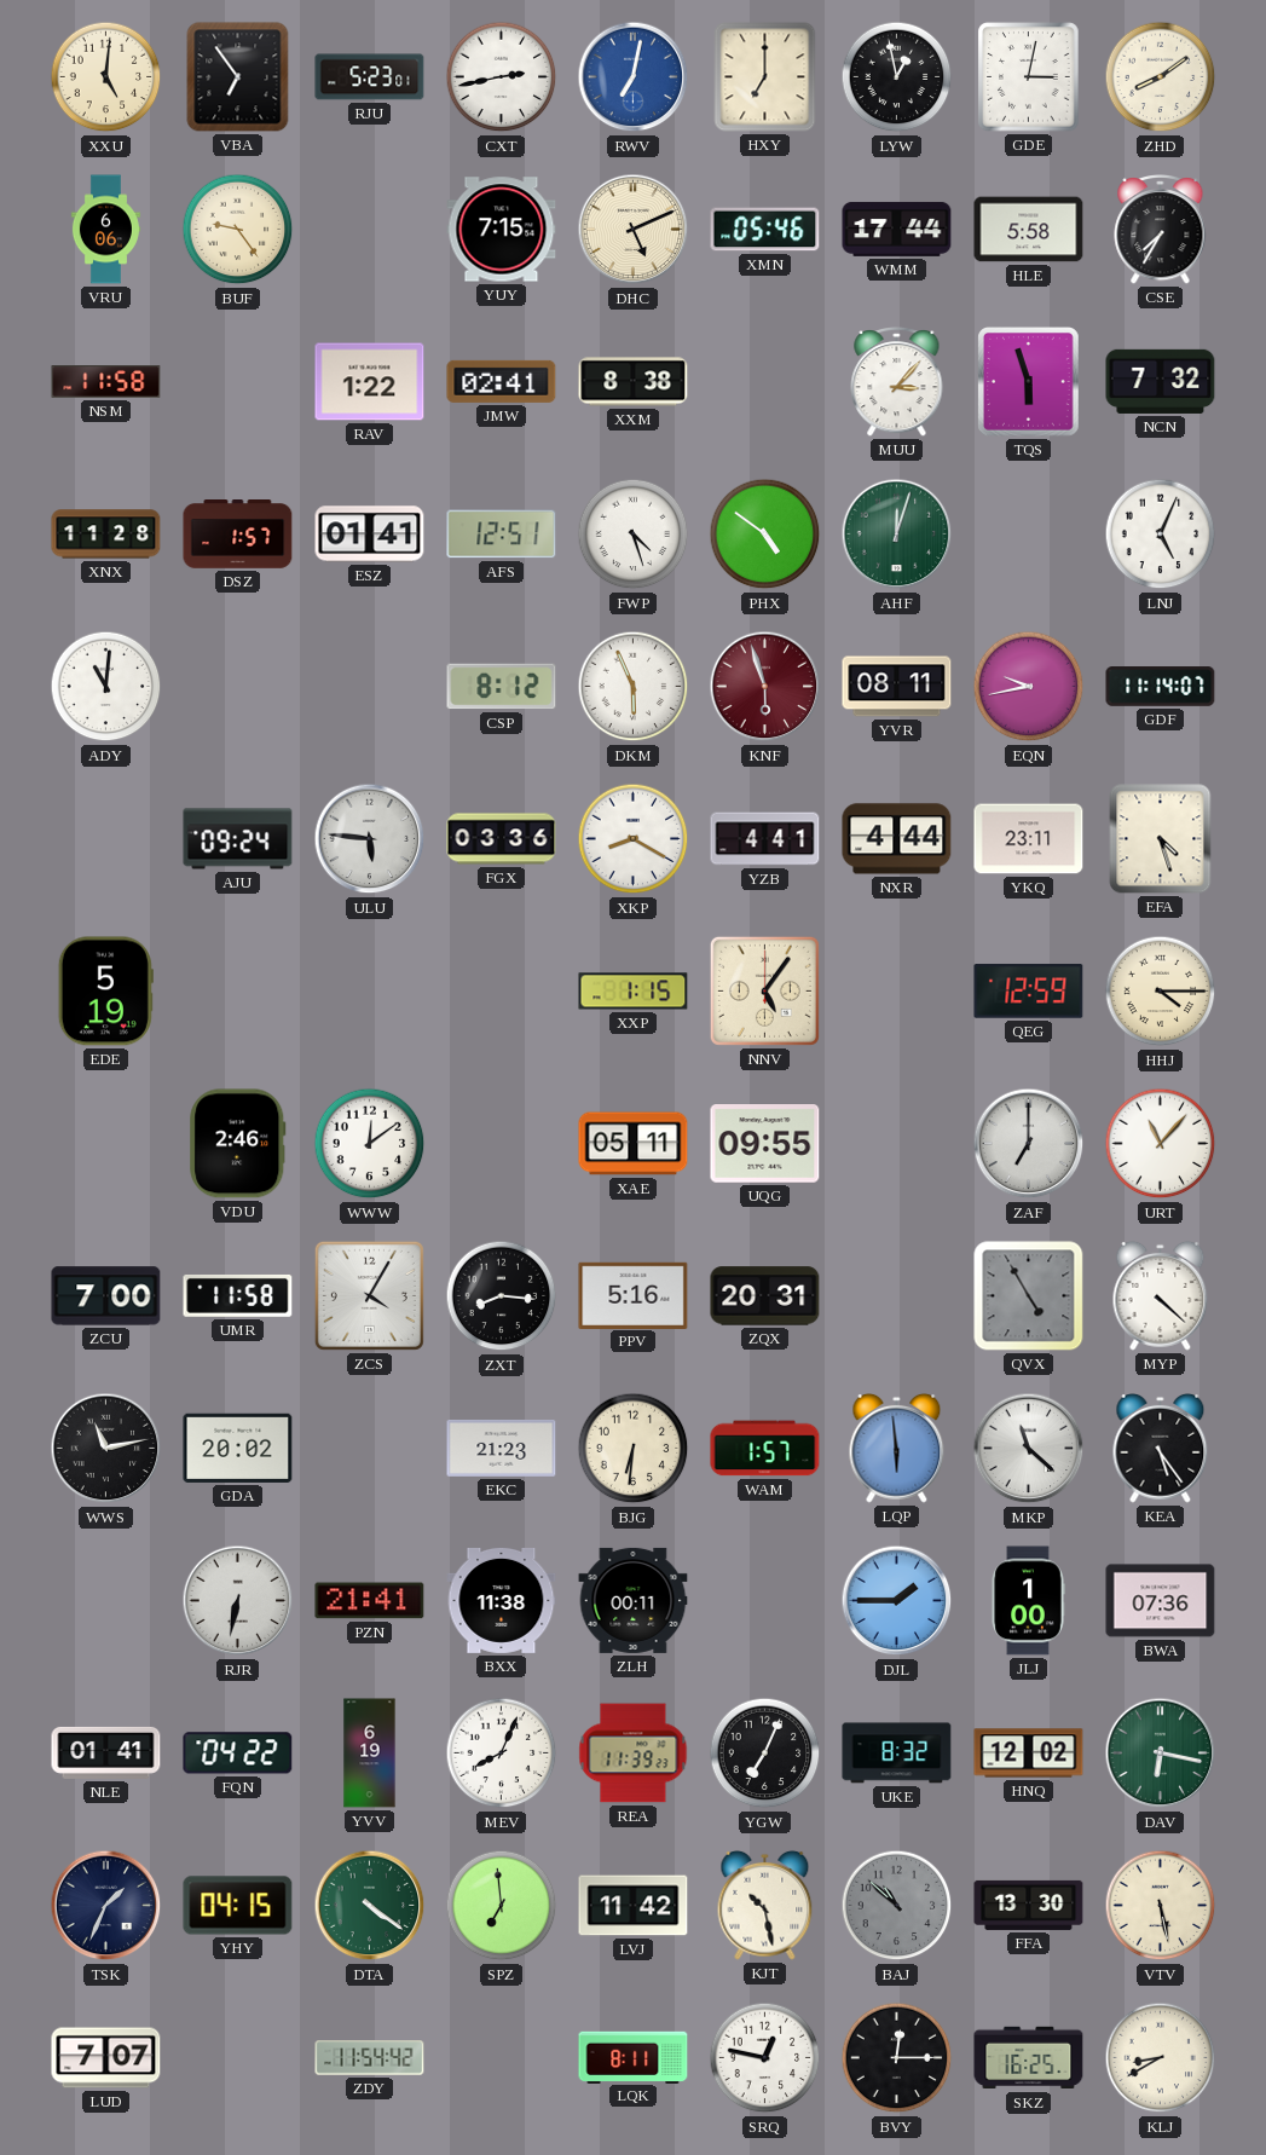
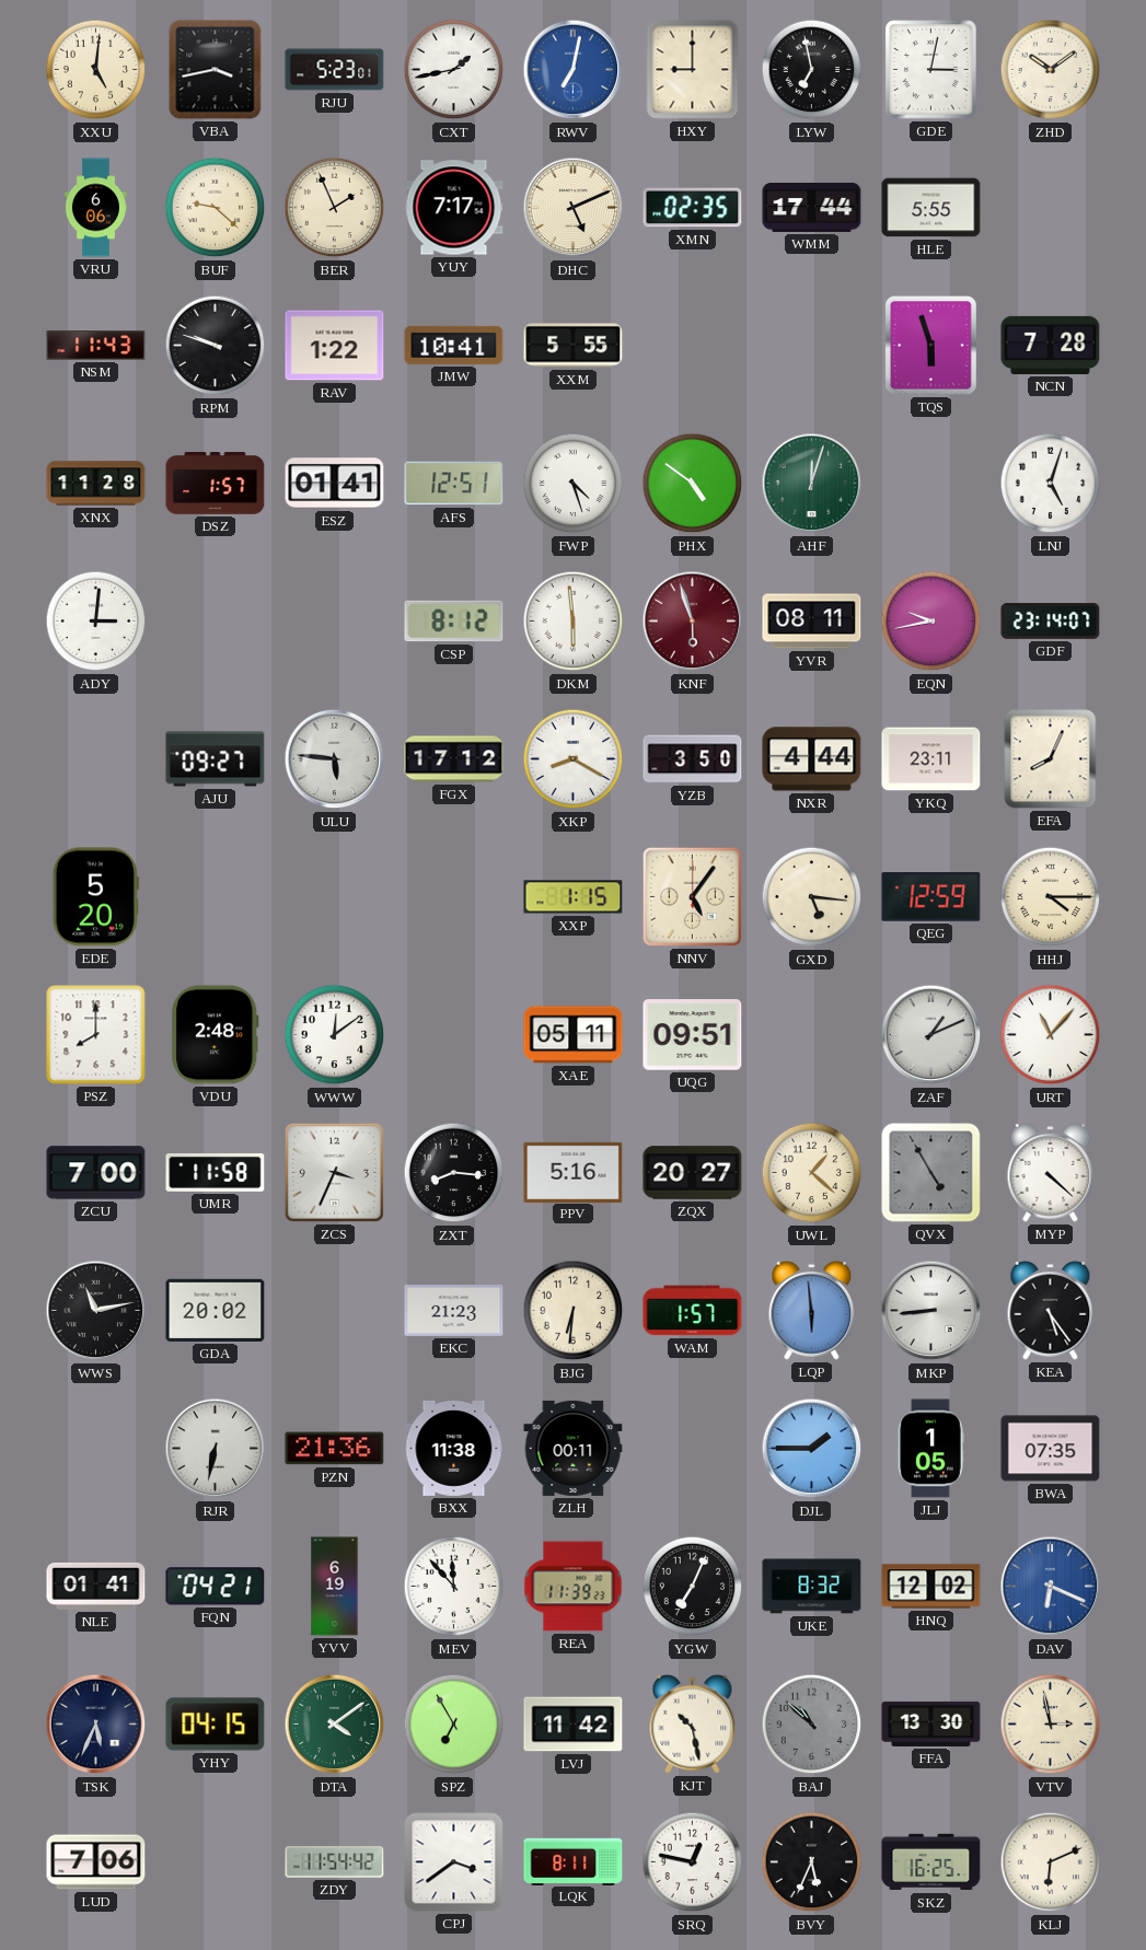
VBA: 6:54 -> 3:43
CXT: 2:43 -> 1:43
HXY: 7:00 -> 9:00
LYW: 12:58 -> 6:58
ZHD: 8:09 -> 10:09
BUF: 9:24 -> 9:22
BER: none -> 1:56
YUY: 7:15 -> 7:17
XMN: 05:46 -> 02:35
HLE: 5:58 -> 5:55
CSE: 7:35 -> none
NSM: 11:58 -> 11:43
RPM: none -> 9:48
JMW: 02:41 -> 10:41
XXM: 8:38 -> 5:55
MUU: 3:07 -> none
NCN: 7:32 -> 7:28
LNJ: 5:04 -> 5:03
ADY: 11:01 -> 3:01
DKM: 5:56 -> 5:59
GDF: 11:14 -> 23:14
AJU: 09:24 -> 09:27
FGX: 03:36 -> 17:12
YZB: 4:41 -> 3:50
EFA: 4:27 -> 8:04
EDE: 5:19 -> 5:20
GXD: none -> 5:16
PSZ: none -> 8:00
VDU: 2:46 -> 2:48
UQG: 09:55 -> 09:51
ZAF: 7:00 -> 1:11
ZCS: 4:05 -> 3:34
ZQX: 20:31 -> 20:27
UWL: none -> 1:22
MKP: 11:22 -> 8:44
PZN: 21:41 -> 21:36
JLJ: 1:00 -> 1:05
BWA: 07:36 -> 07:35
FQN: 04:22 -> 04:21
MEV: 8:04 -> 11:53
DAV: 6:17 -> 6:19
DAV dial: green -> blue
TSK: 1:34 -> 5:34
DTA: 4:21 -> 4:09
SPZ: 6:59 -> 6:55
VTV: 5:28 -> 2:58
LUD: 7:07 -> 7:06
CPJ: none -> 3:39
BVY: 12:15 -> 5:34
KLJ: 8:40 -> 6:11
